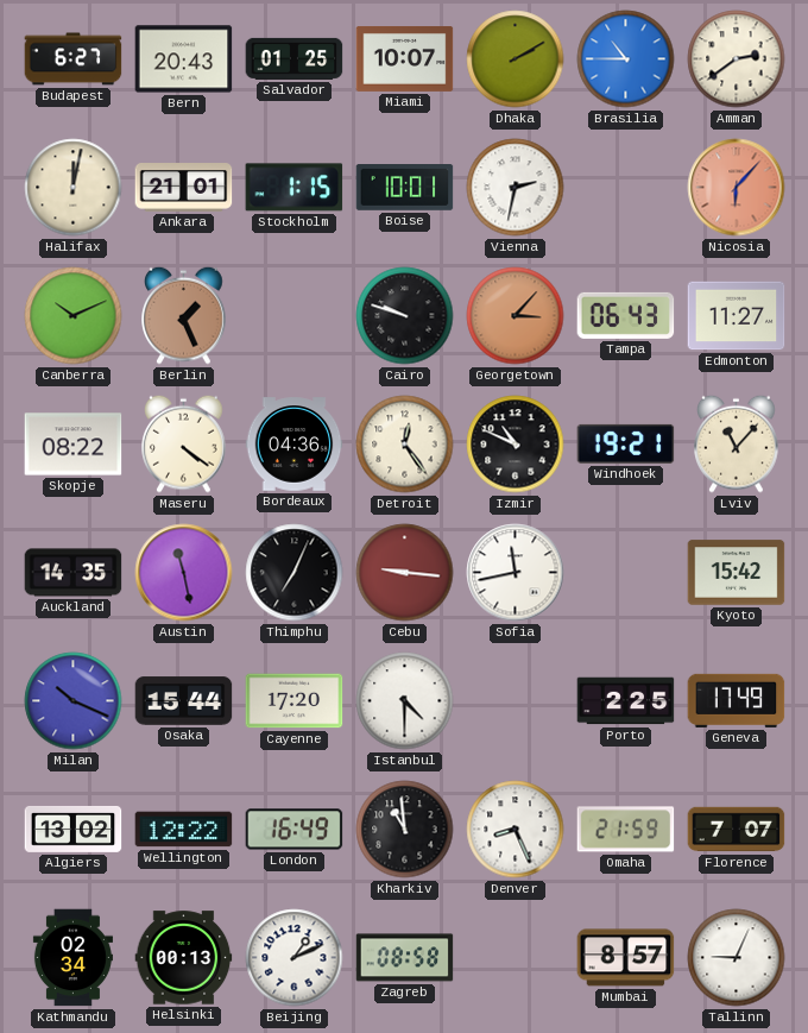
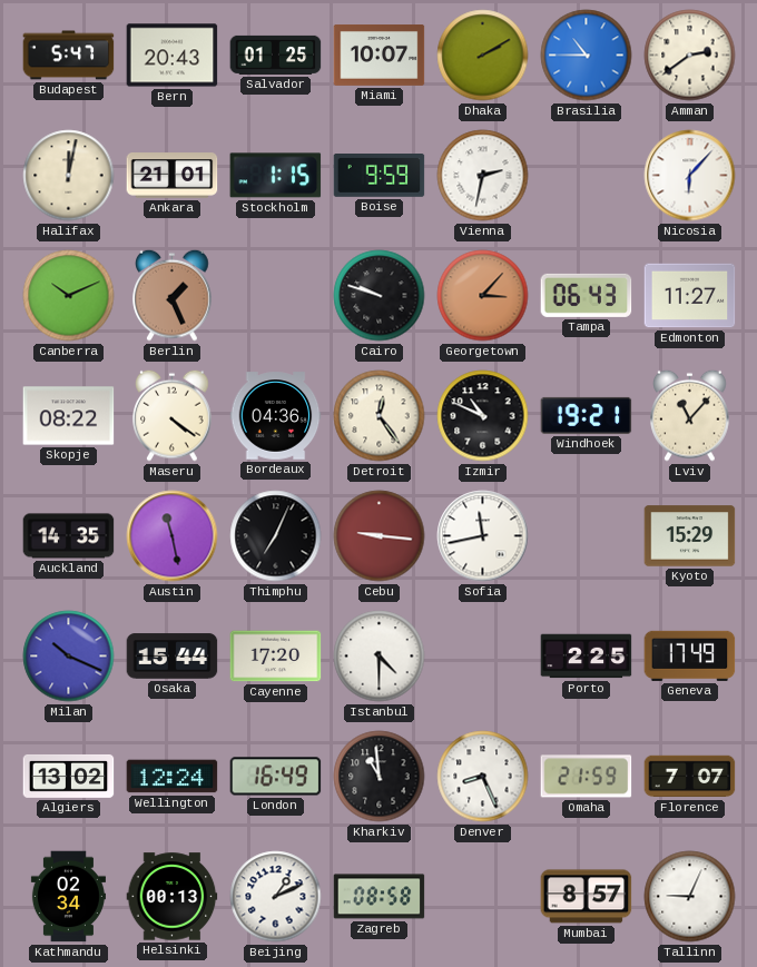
Budapest: 6:27 -> 5:47
Boise: 10:01 -> 9:59
Nicosia dial: salmon -> white
Kyoto: 15:42 -> 15:29
Wellington: 12:22 -> 12:24
